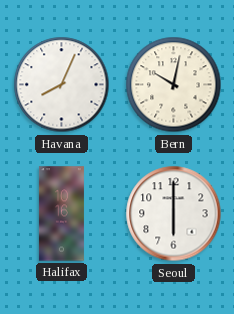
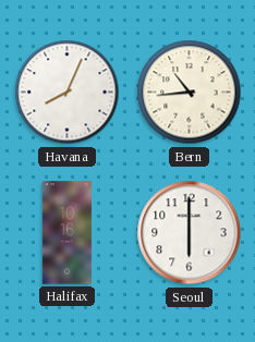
Bern: 10:02 -> 10:44
